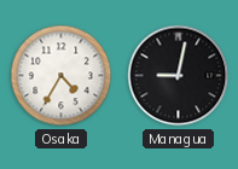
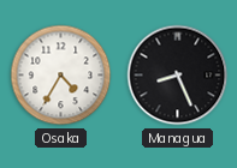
Managua: 9:02 -> 8:26
